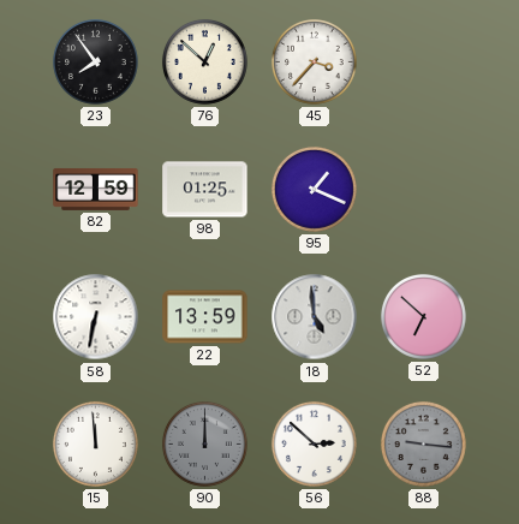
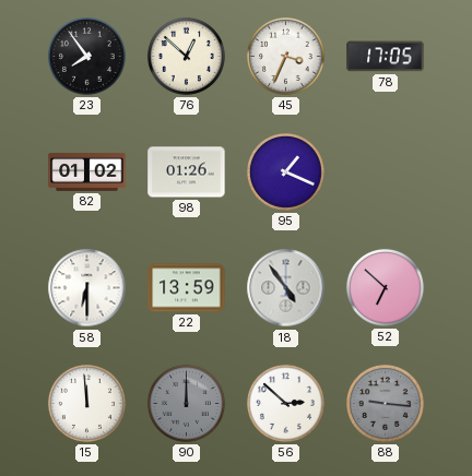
45: 3:37 -> 3:34
78: none -> 17:05
82: 12:59 -> 01:02
98: 01:25 -> 01:26
58: 6:32 -> 6:30
18: 4:59 -> 4:54
